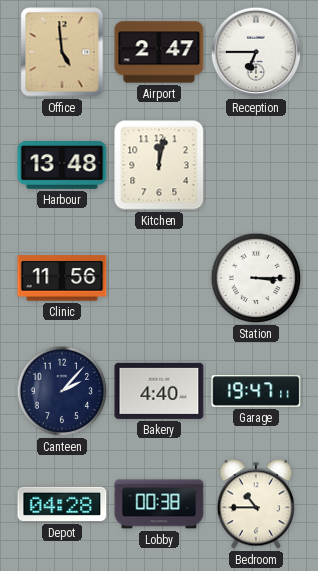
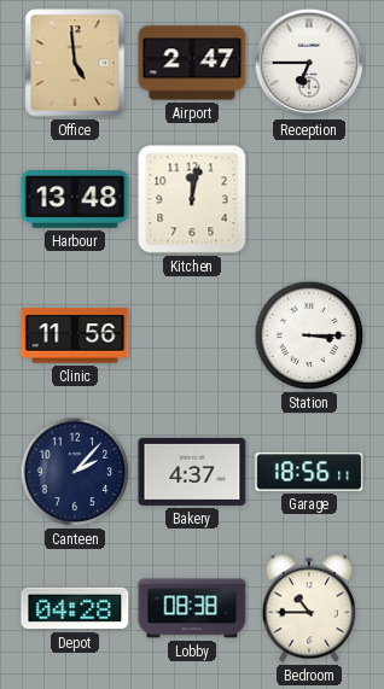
Bakery: 4:40 -> 4:37
Garage: 19:47 -> 18:56
Lobby: 00:38 -> 08:38
